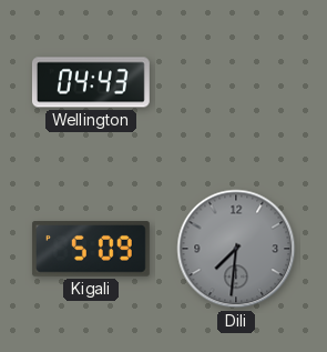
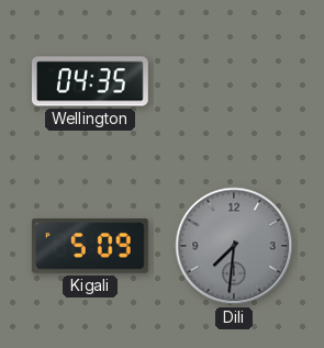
Wellington: 04:43 -> 04:35
